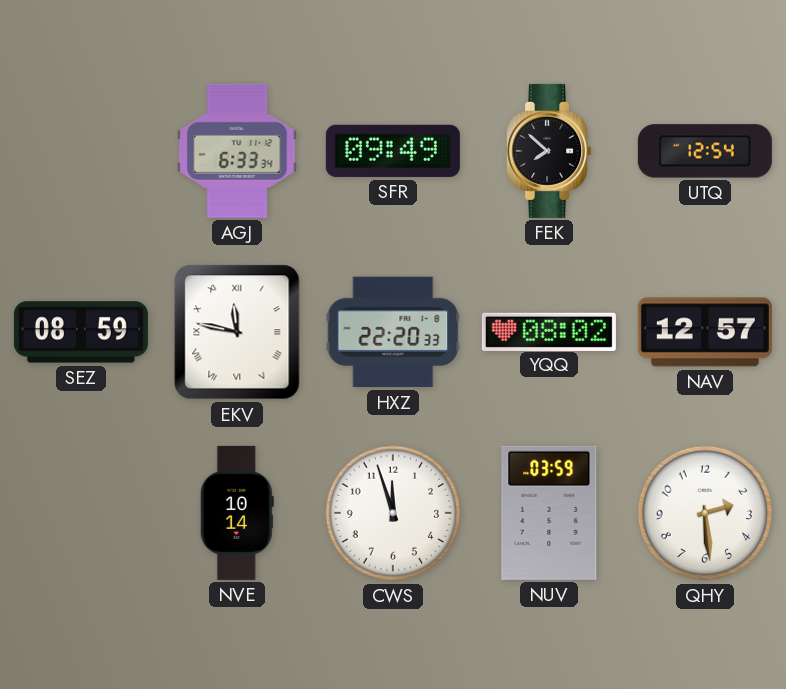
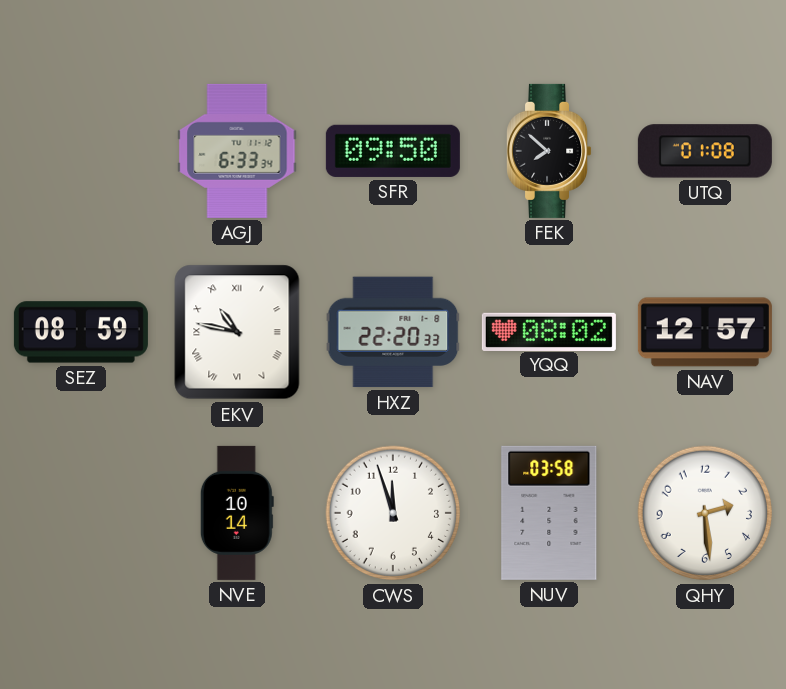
SFR: 09:49 -> 09:50
UTQ: 12:54 -> 01:08
EKV: 11:47 -> 10:47
NUV: 03:59 -> 03:58
